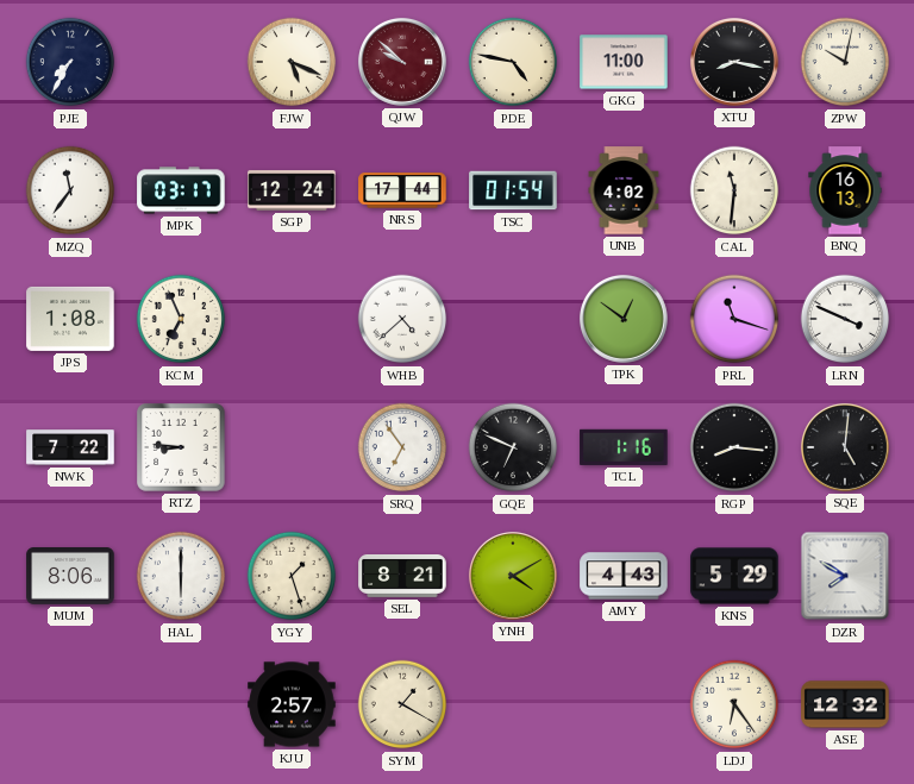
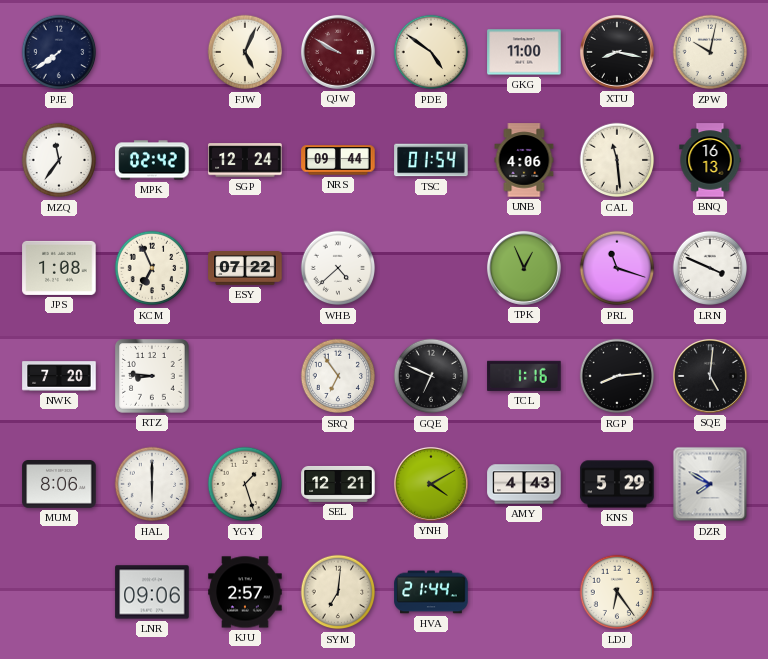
PJE: 7:35 -> 7:39
FJW: 5:19 -> 5:04
QJW: 9:52 -> 9:50
PDE: 4:47 -> 4:51
MPK: 03:17 -> 02:42
NRS: 17:44 -> 09:44
UNB: 4:02 -> 4:06
CAL: 11:31 -> 11:29
ESY: none -> 07:22
TPK: 12:51 -> 12:56
NWK: 7:22 -> 7:20
RGP: 8:16 -> 8:14
SEL: 8:21 -> 12:21
LNR: none -> 09:06
SYM: 1:20 -> 7:01
HVA: none -> 21:44
ASE: 12:32 -> none
